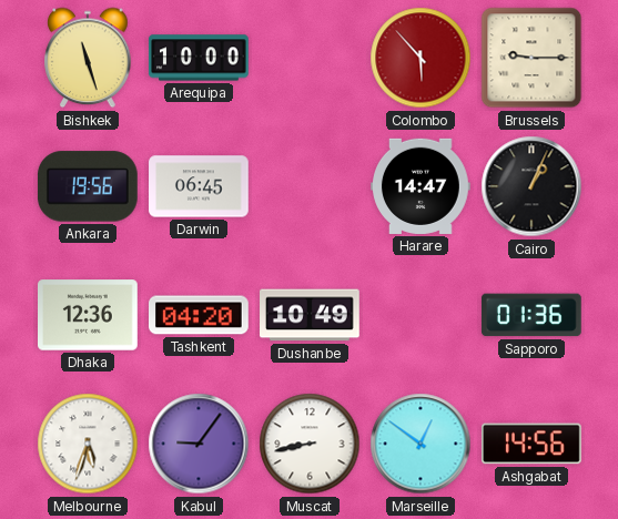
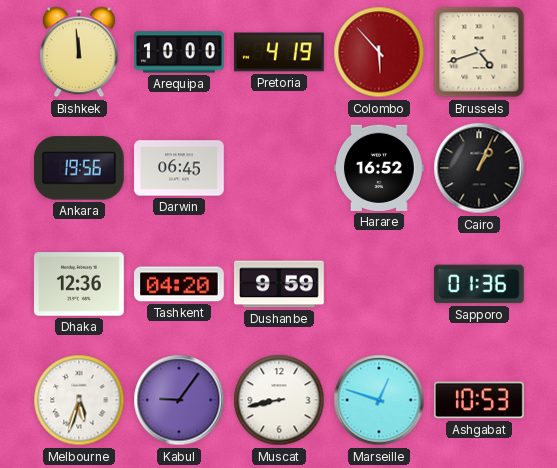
Bishkek: 11:27 -> 11:59
Pretoria: none -> 4:19
Brussels: 9:15 -> 4:42
Harare: 14:47 -> 16:52
Dushanbe: 10:49 -> 9:59
Marseille: 12:51 -> 12:48
Ashgabat: 14:56 -> 10:53
